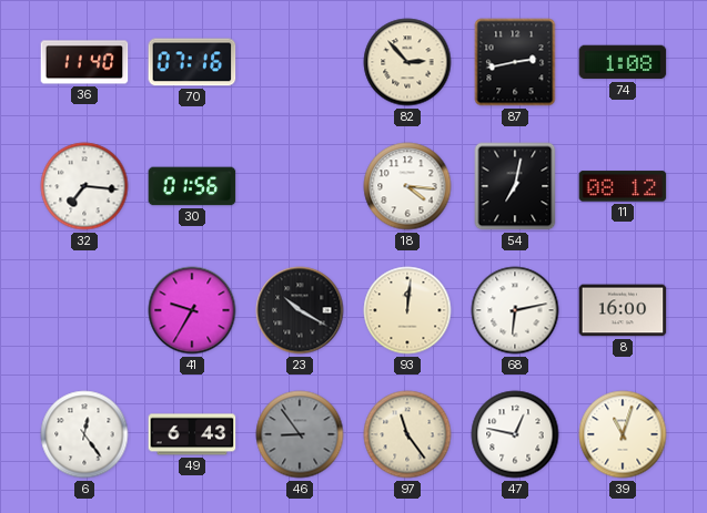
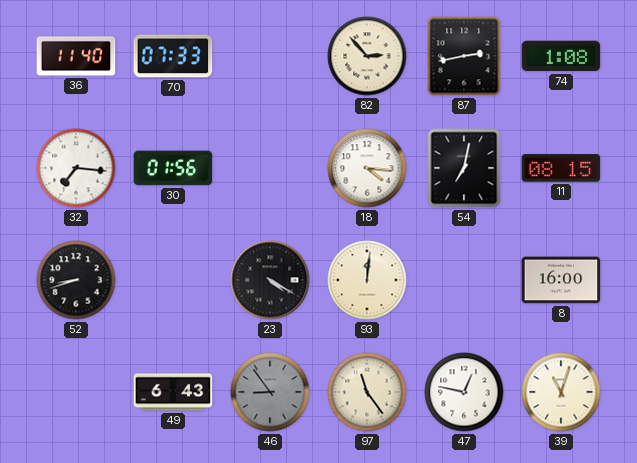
70: 07:16 -> 07:33
11: 08:12 -> 08:15
52: none -> 8:42
41: 9:35 -> none
23: 10:20 -> 4:20
68: 6:13 -> none
6: 12:24 -> none
